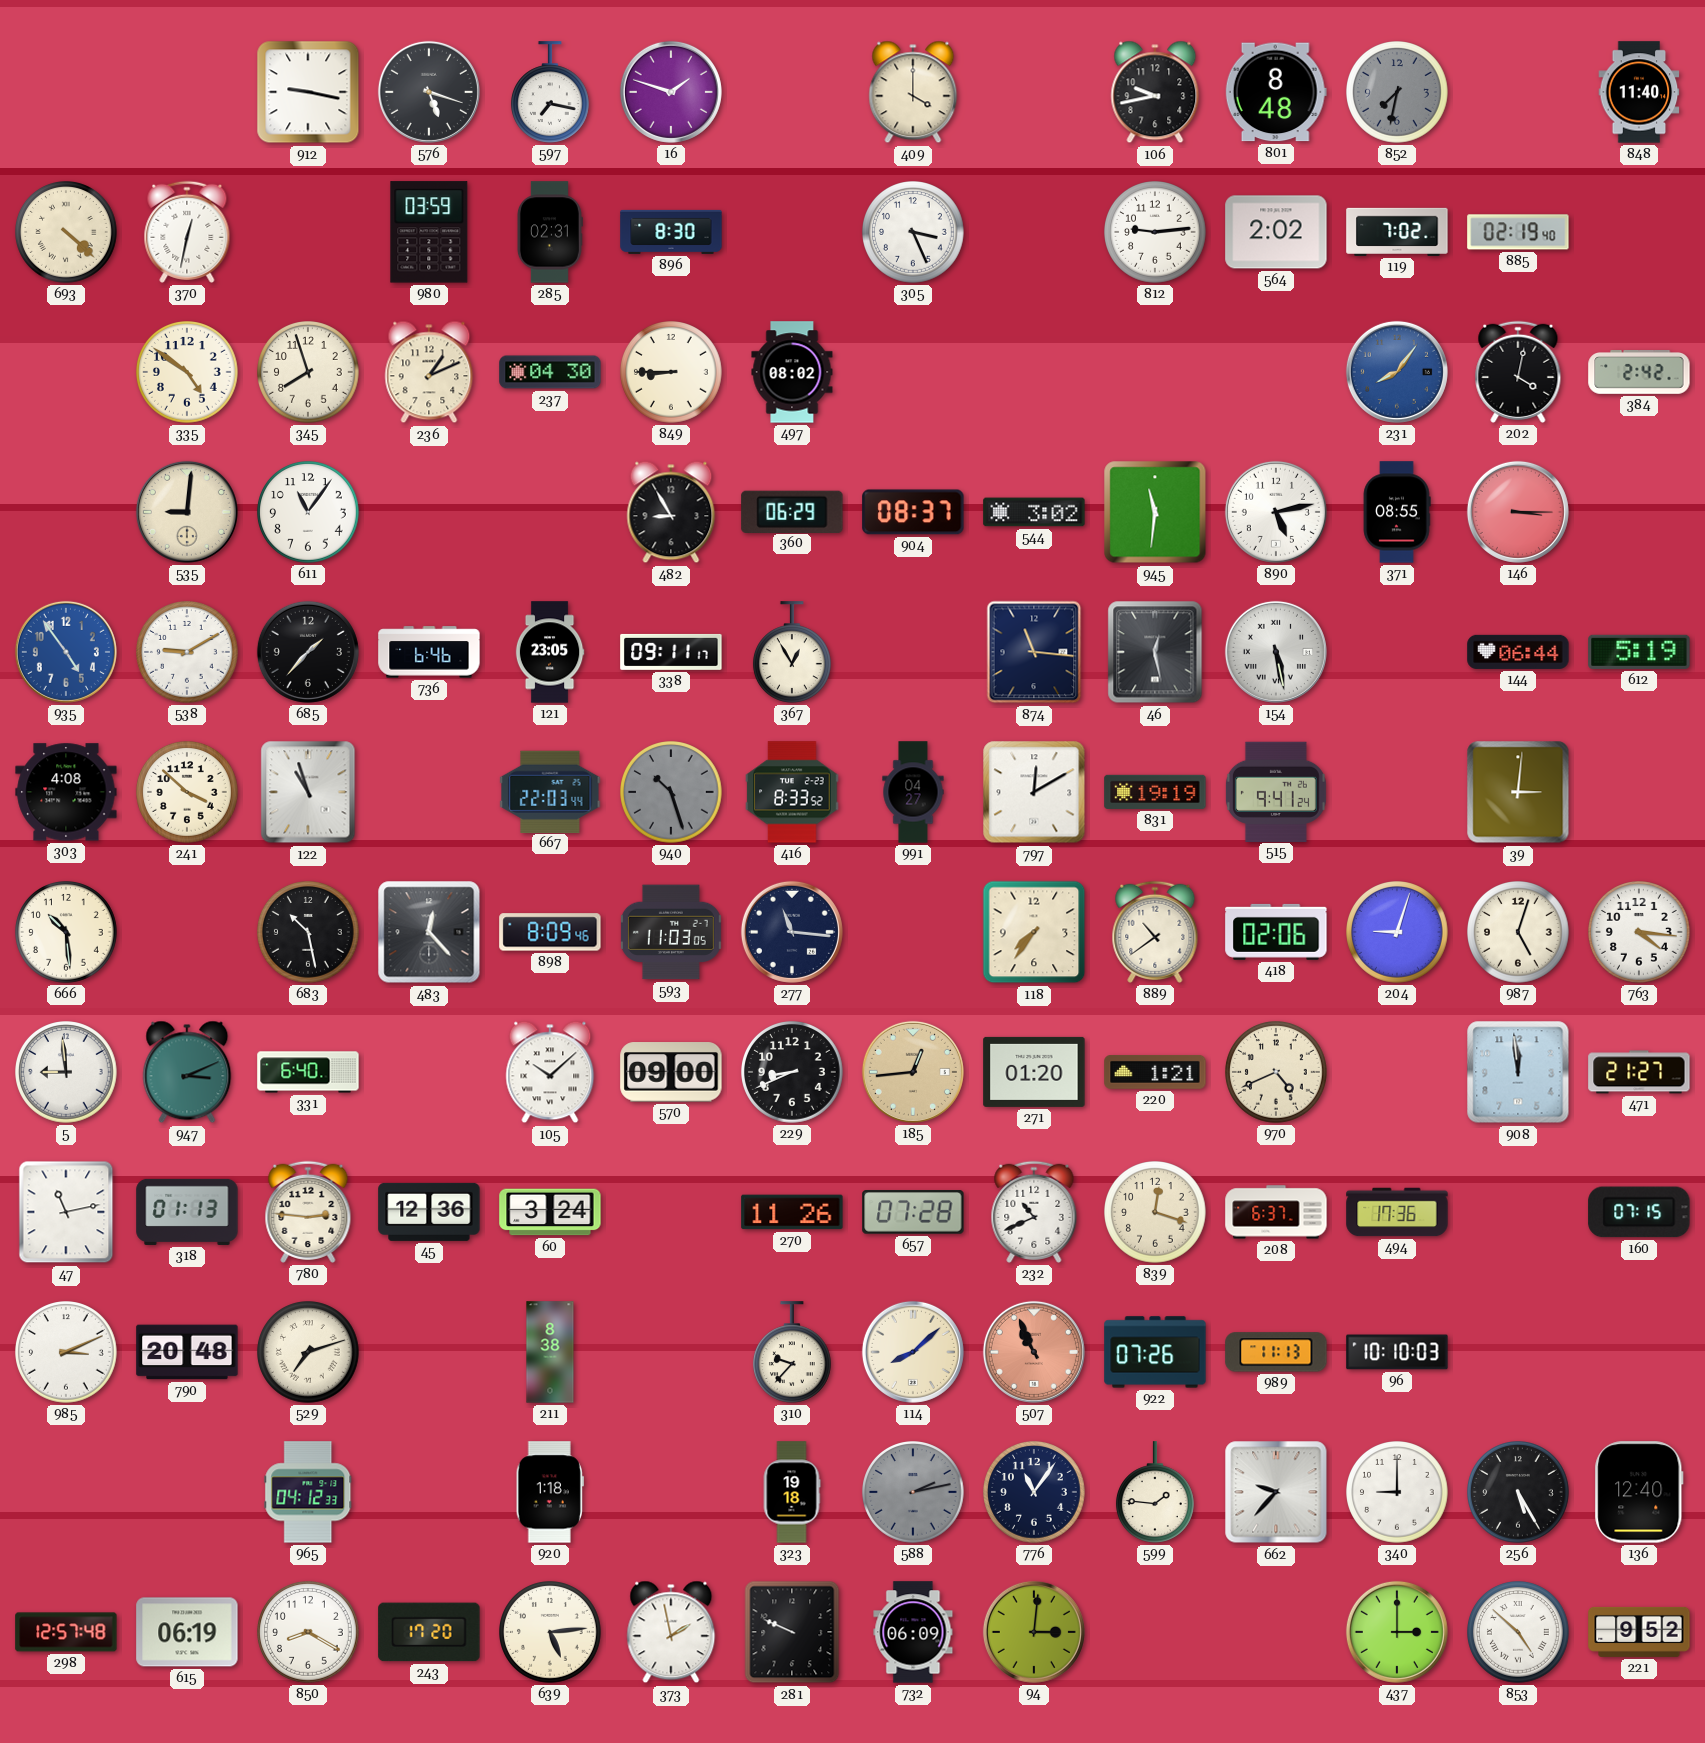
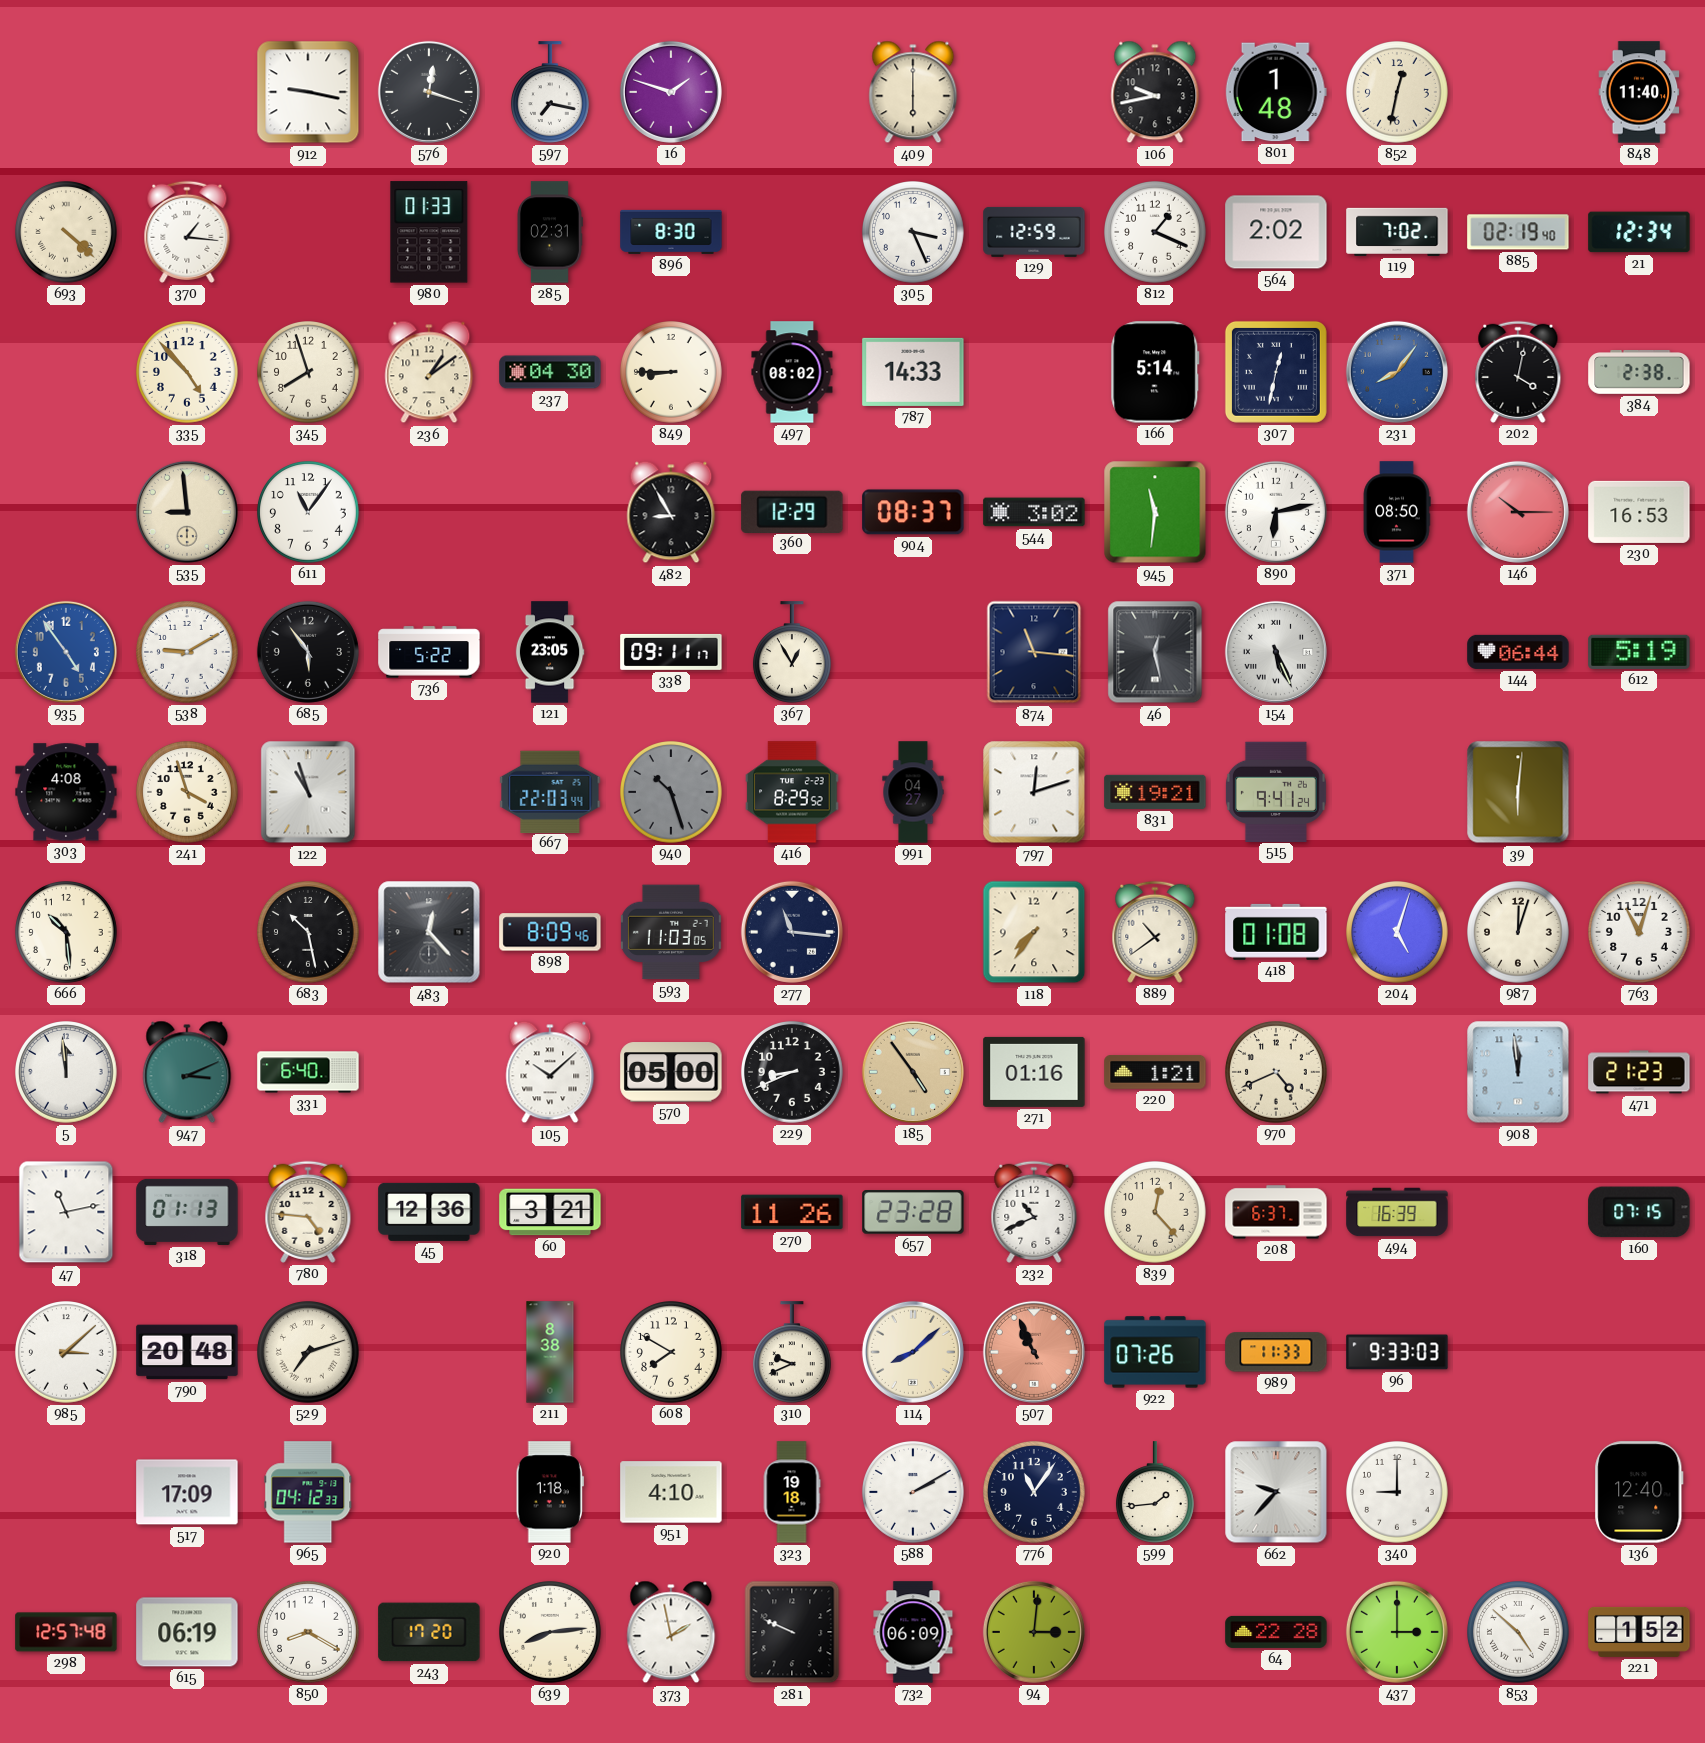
576: 5:18 -> 12:18
409: 4:00 -> 6:00
801: 8:48 -> 1:48
852: 7:32 -> 12:32
852 dial: grey -> cream
370: 12:32 -> 1:16
980: 03:59 -> 01:33
129: none -> 12:59
812: 9:14 -> 1:19
21: none -> 12:34
335: 4:51 -> 4:53
236: 1:11 -> 1:09
787: none -> 14:33
166: none -> 5:14
307: none -> 12:32
384: 2:42 -> 2:38
535: 9:01 -> 8:59
360: 06:29 -> 12:29
890: 5:13 -> 6:13
371: 08:55 -> 08:50
146: 3:15 -> 10:15
230: none -> 16:53
685: 1:37 -> 5:54
736: 6:46 -> 5:22
154: 5:28 -> 5:26
241: 3:52 -> 3:57
416: 8:33 -> 8:29
797: 12:10 -> 12:12
831: 19:19 -> 19:21
39: 3:01 -> 6:01
418: 02:06 -> 01:08
204: 9:03 -> 5:03
987: 5:03 -> 12:03
763: 4:16 -> 11:03
5: 8:59 -> 11:59
570: 09:00 -> 05:00
185: 12:44 -> 4:54
271: 01:20 -> 01:16
471: 21:27 -> 21:23
780: 2:46 -> 4:46
60: 3:24 -> 3:21
657: 07:28 -> 23:28
839: 12:18 -> 12:23
494: 17:36 -> 16:39
985: 3:11 -> 3:08
608: none -> 7:50
310: 9:37 -> 9:41
989: 11:13 -> 11:33
96: 10:10 -> 9:33
517: none -> 17:09
951: none -> 4:10
588: 2:13 -> 2:10
588 dial: grey -> white
599: 1:46 -> 1:44
256: 5:25 -> none
639: 5:14 -> 8:14
64: none -> 22:28
221: 9:52 -> 1:52
